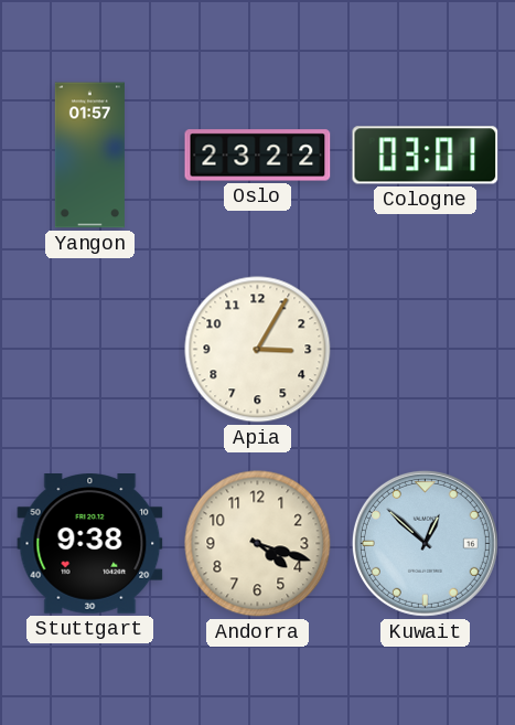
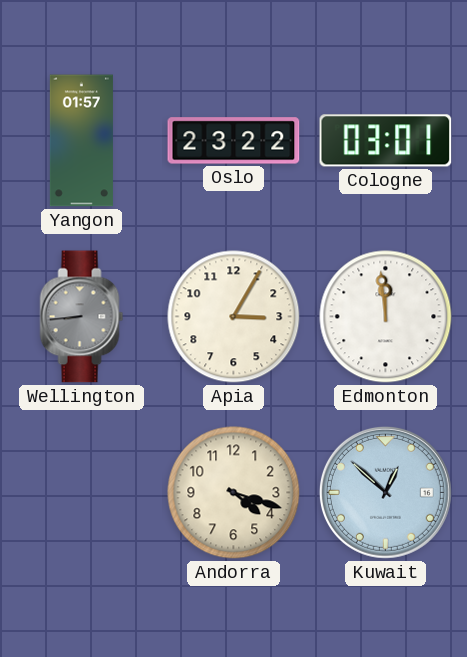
Wellington: none -> 8:44
Edmonton: none -> 11:59
Stuttgart: 9:38 -> none
